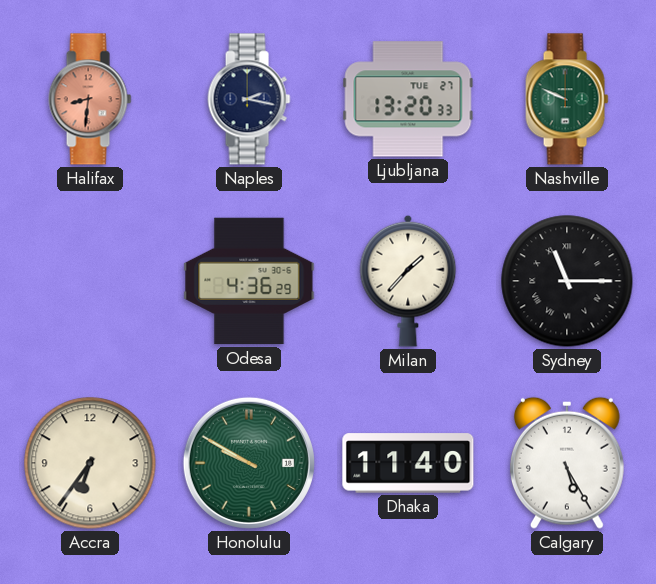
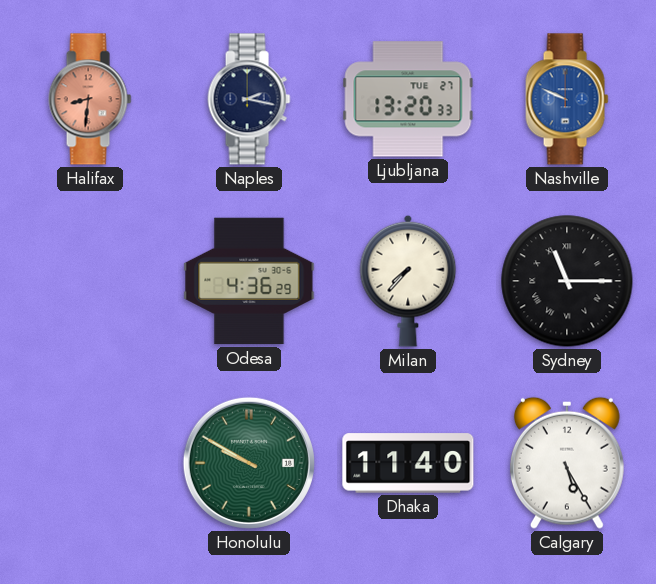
Nashville dial: green -> blue
Milan: 1:37 -> 7:37
Accra: 6:36 -> none
